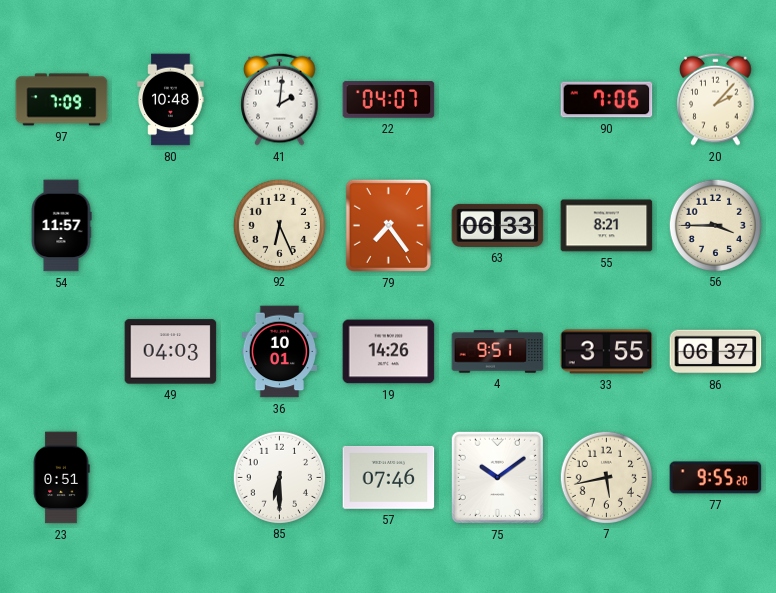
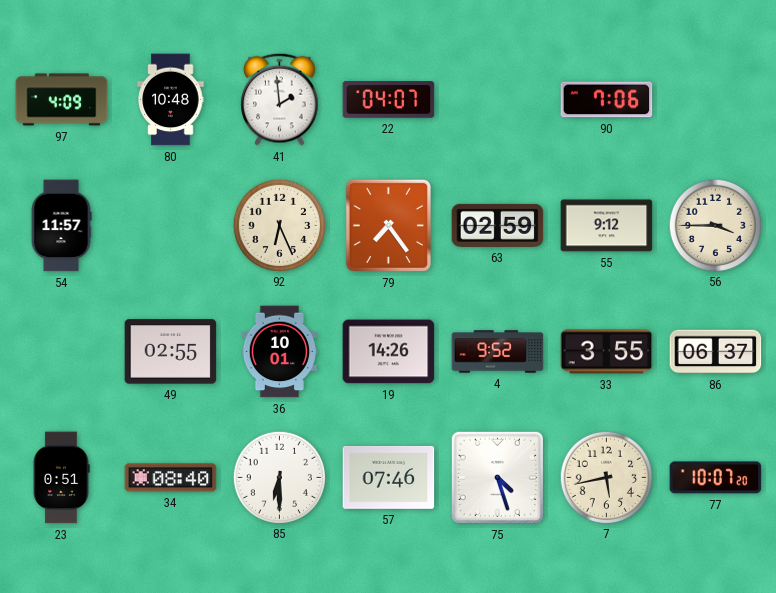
97: 7:09 -> 4:09
41: 2:01 -> 1:59
20: 2:07 -> none
63: 06:33 -> 02:59
55: 8:21 -> 9:12
49: 04:03 -> 02:55
4: 9:51 -> 9:52
34: none -> 08:40
75: 10:09 -> 4:27
77: 9:55 -> 10:07
